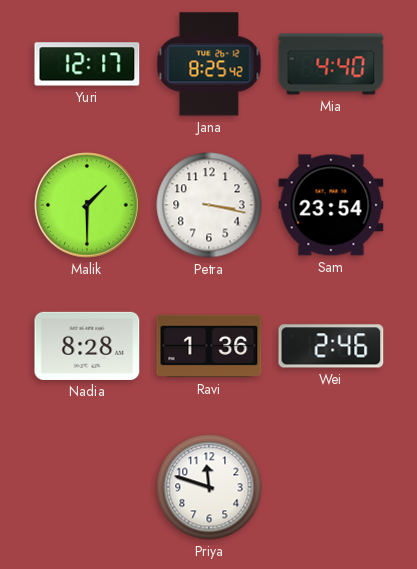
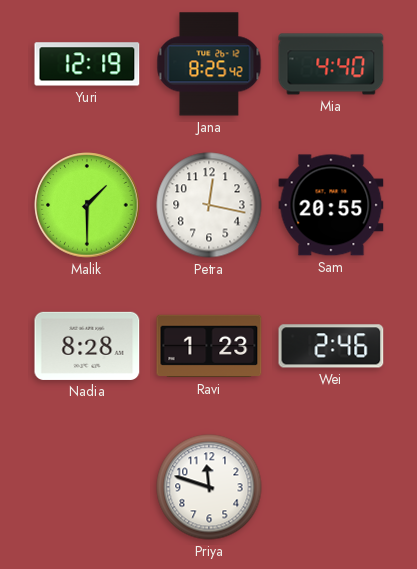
Yuri: 12:17 -> 12:19
Petra: 3:17 -> 12:17
Sam: 23:54 -> 20:55
Ravi: 1:36 -> 1:23
